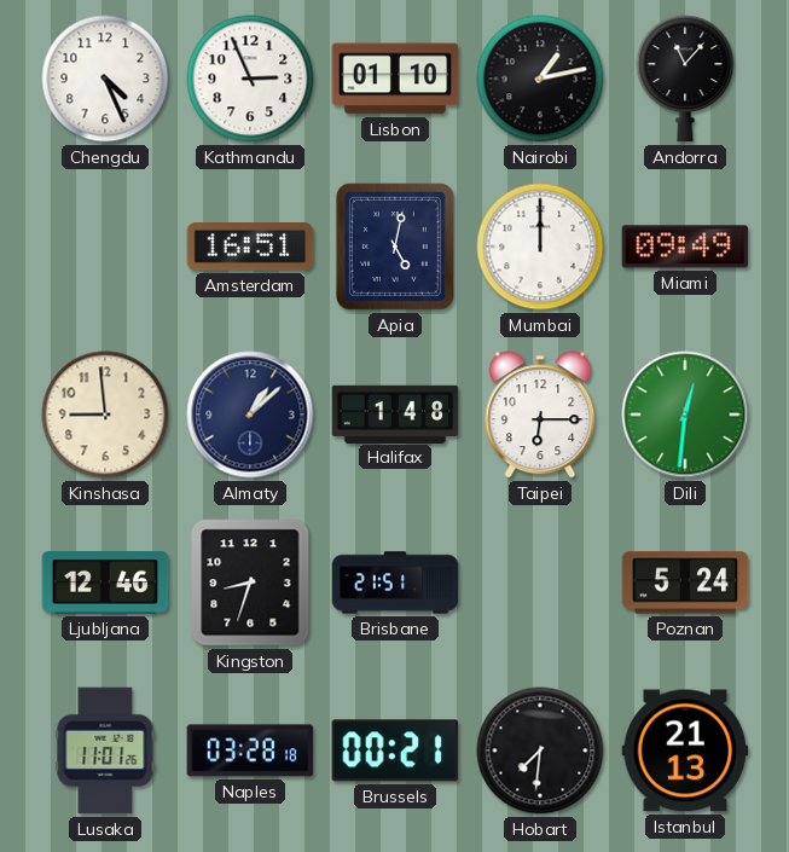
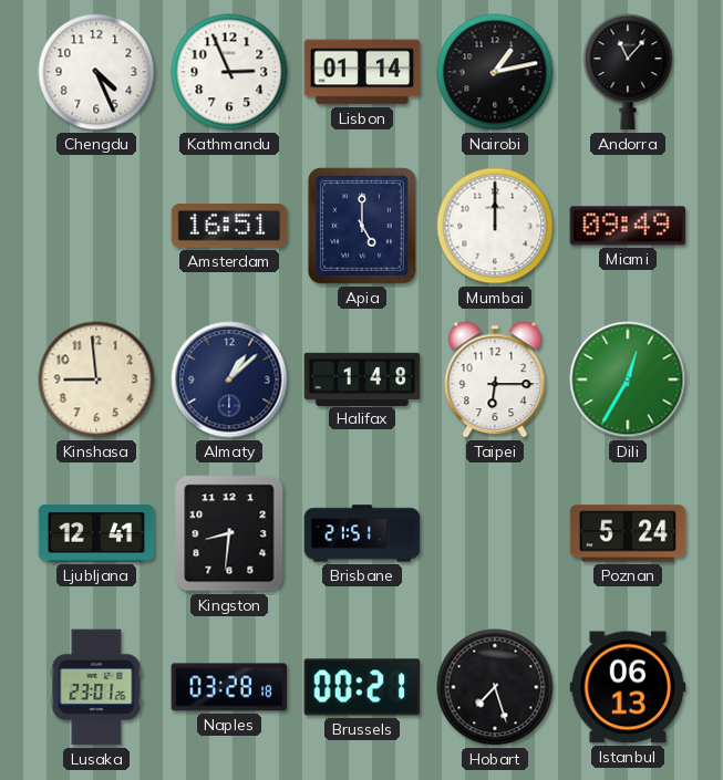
Lisbon: 01:10 -> 01:14
Apia: 5:02 -> 5:00
Dili: 12:31 -> 12:35
Ljubljana: 12:46 -> 12:41
Kingston: 8:33 -> 8:31
Lusaka: 11:01 -> 23:01
Hobart: 7:31 -> 7:27
Istanbul: 21:13 -> 06:13
